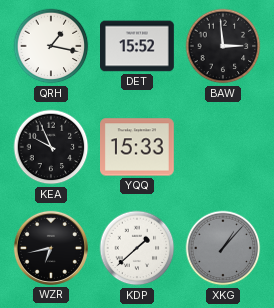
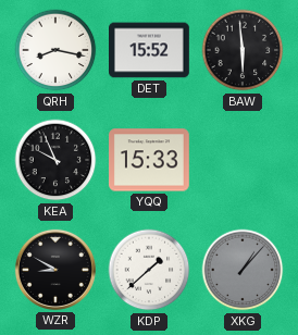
QRH: 1:17 -> 8:17
BAW: 2:59 -> 5:59
WZR: 6:43 -> 8:50
